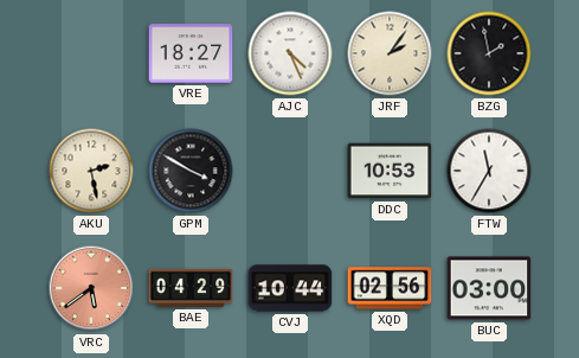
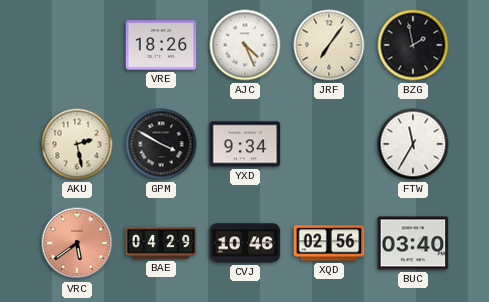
VRE: 18:27 -> 18:26
JRF: 2:06 -> 7:06
YXD: none -> 9:34
DDC: 10:53 -> none
CVJ: 10:44 -> 10:46
BUC: 03:00 -> 03:40
